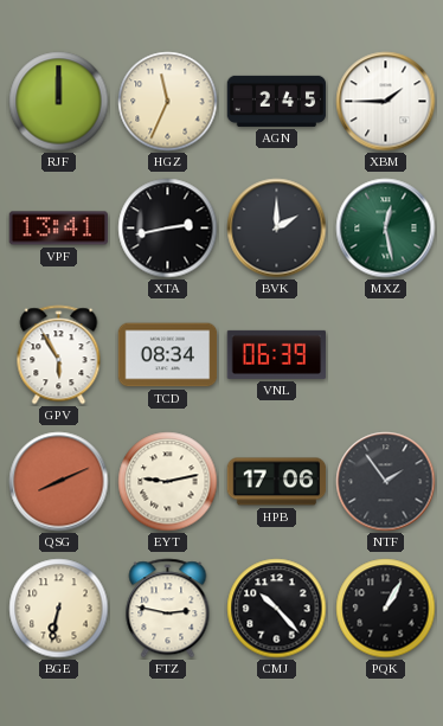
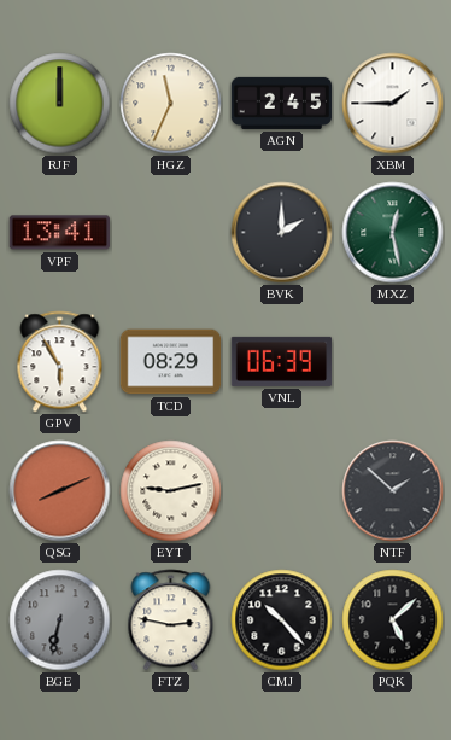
XTA: 2:43 -> none
TCD: 08:34 -> 08:29
HPB: 17:06 -> none
NTF: 1:54 -> 1:52
BGE dial: cream -> grey
PQK: 1:05 -> 5:08
